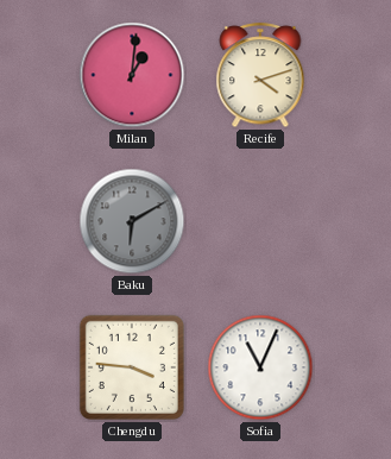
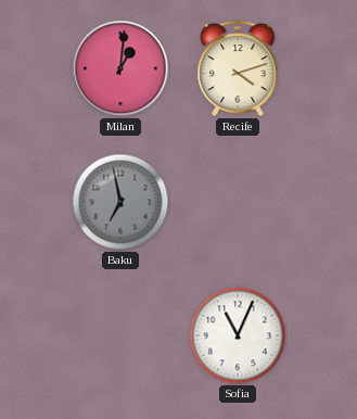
Baku: 6:10 -> 6:58
Chengdu: 3:46 -> none
